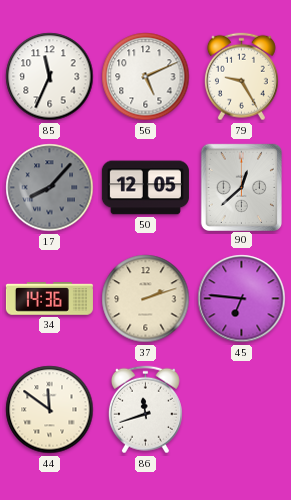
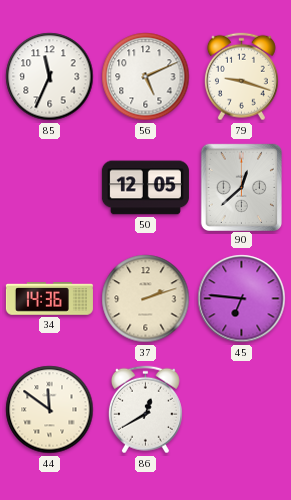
79: 9:25 -> 9:18
17: 8:07 -> none
86: 11:42 -> 12:40
